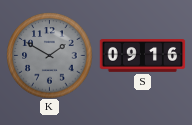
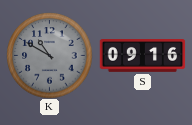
K: 1:50 -> 10:50
